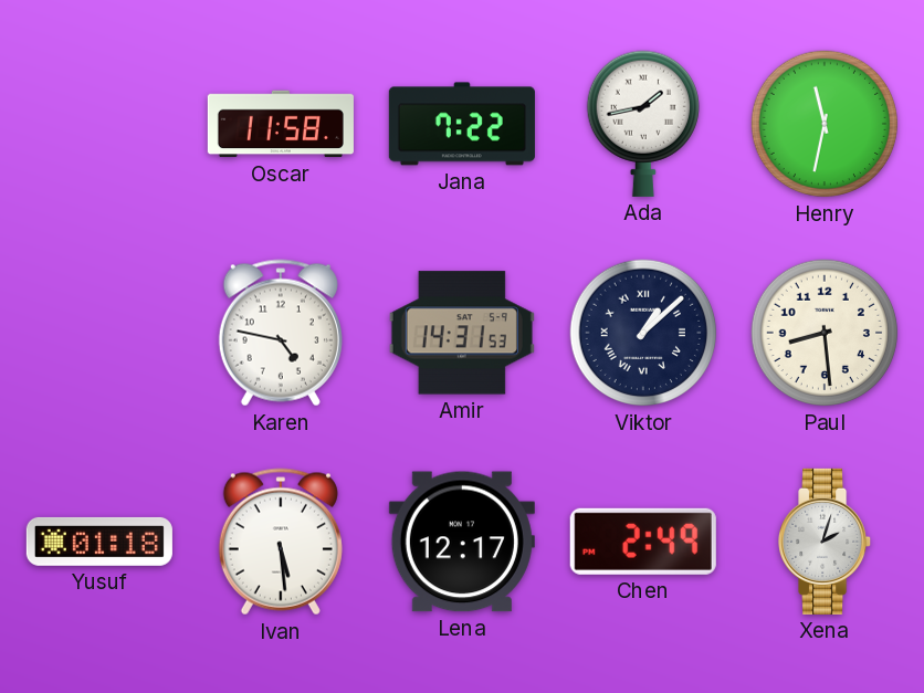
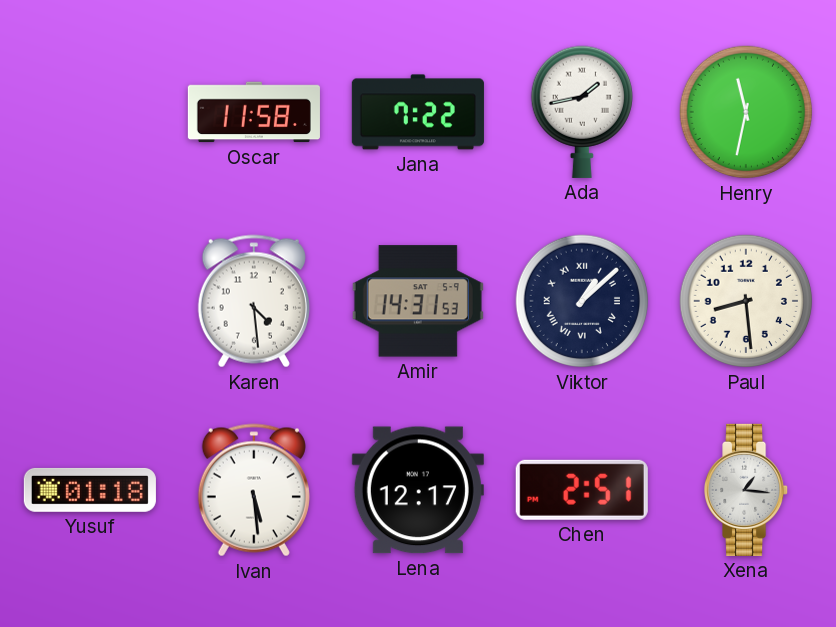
Karen: 4:47 -> 4:29
Chen: 2:49 -> 2:51
Xena: 2:03 -> 1:16
